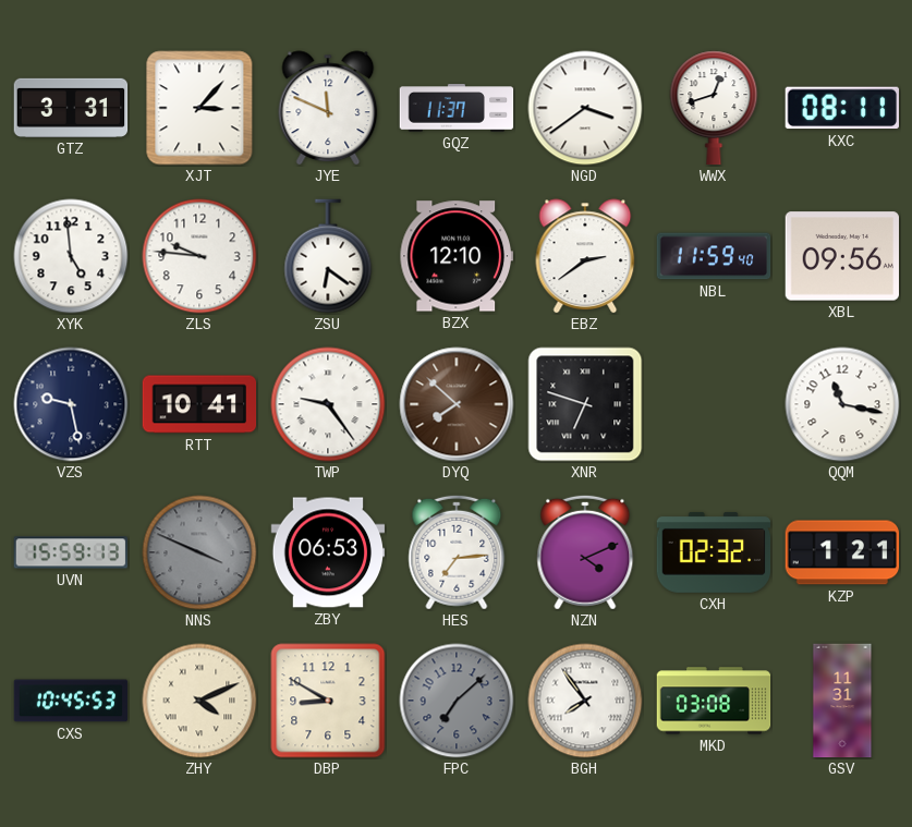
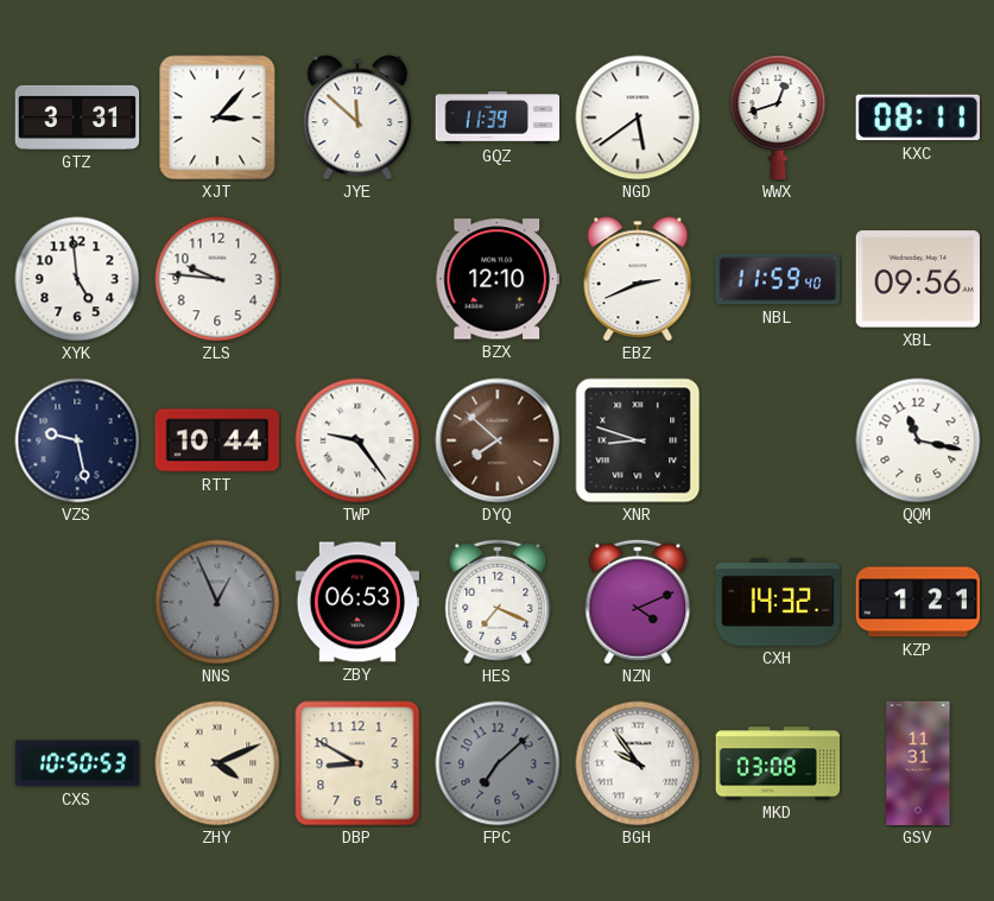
JYE: 11:49 -> 11:52
GQZ: 11:37 -> 11:39
NGD: 3:39 -> 5:39
ZSU: 6:21 -> none
EBZ: 2:39 -> 2:41
RTT: 10:41 -> 10:44
XNR: 6:48 -> 8:48
UVN: 15:59 -> none
NNS: 3:49 -> 12:56
HES: 7:14 -> 7:19
CXH: 02:32 -> 14:32
CXS: 10:45 -> 10:50
BGH: 7:54 -> 9:54
